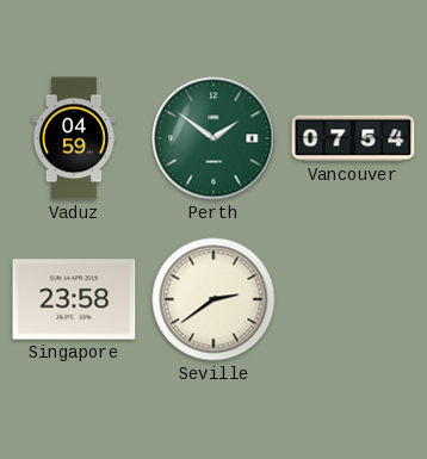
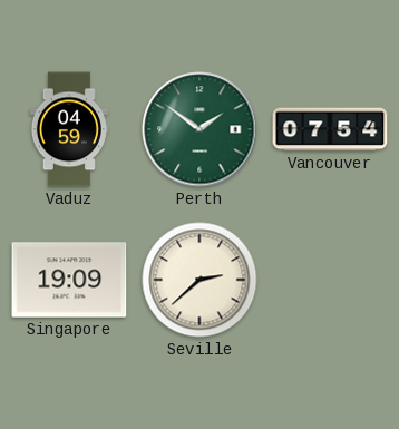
Singapore: 23:58 -> 19:09
Seville: 2:39 -> 2:38
